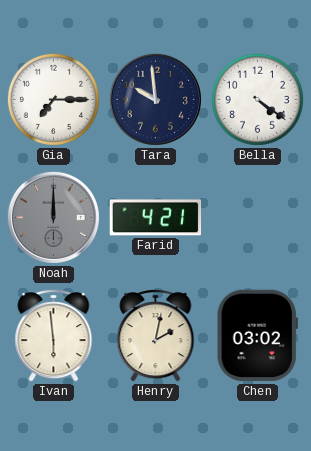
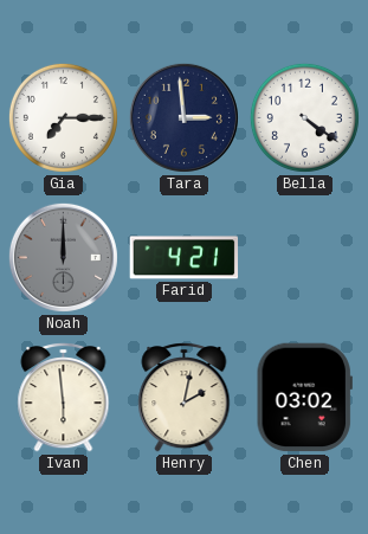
Tara: 9:59 -> 2:59
